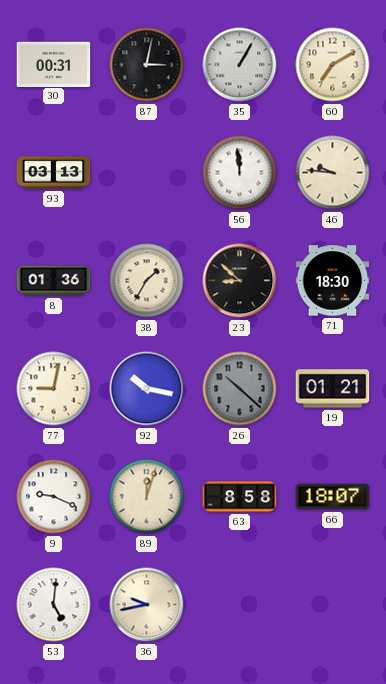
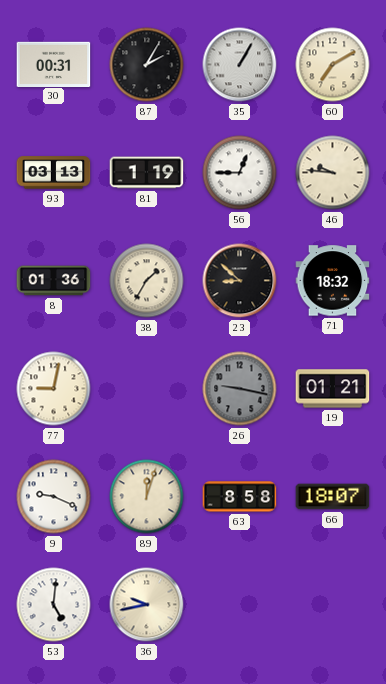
87: 3:02 -> 2:05
81: none -> 1:19
56: 11:59 -> 12:45
71: 18:30 -> 18:32
92: 10:17 -> none
26: 10:22 -> 9:17
